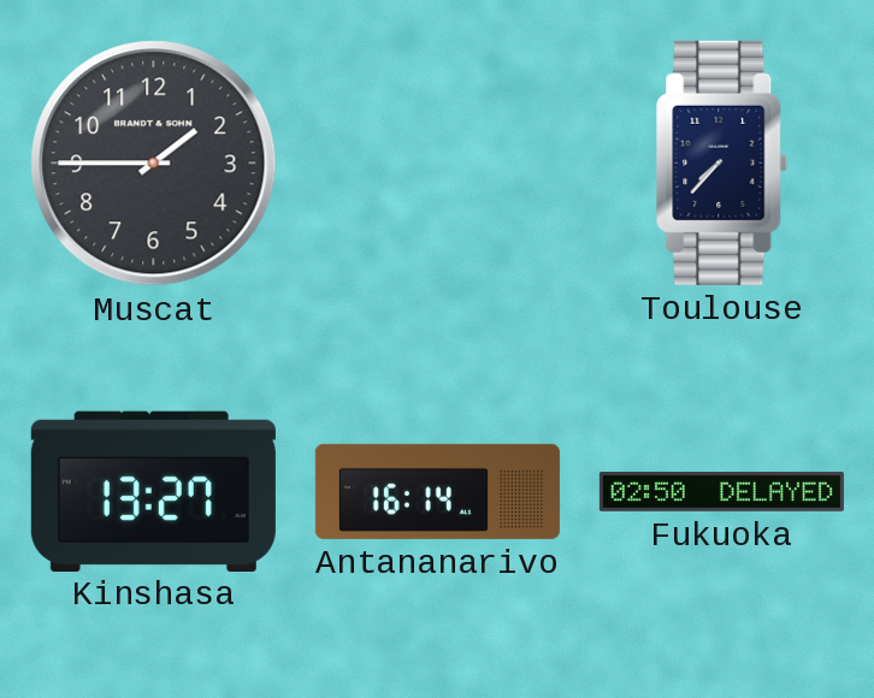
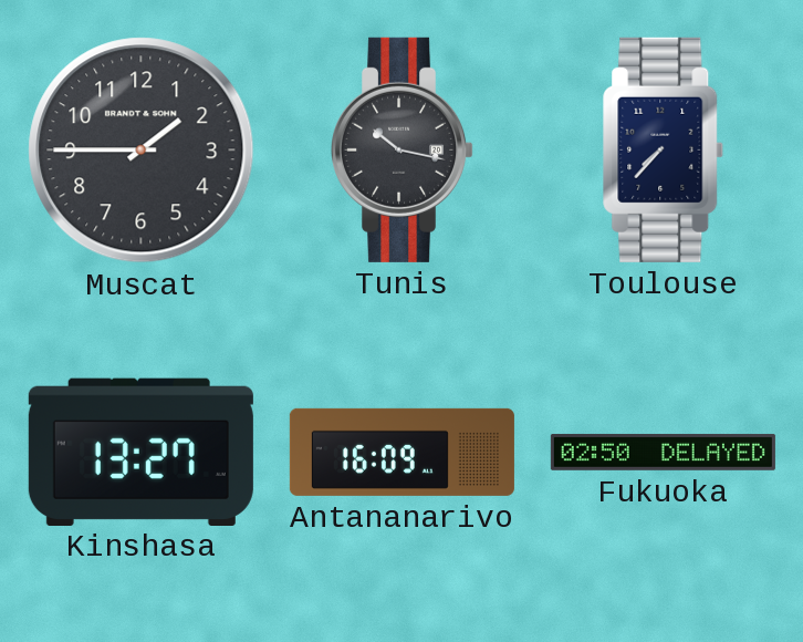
Tunis: none -> 10:17
Antananarivo: 16:14 -> 16:09
